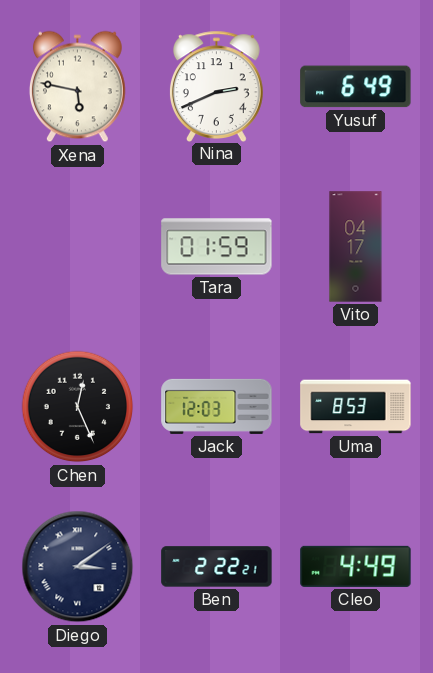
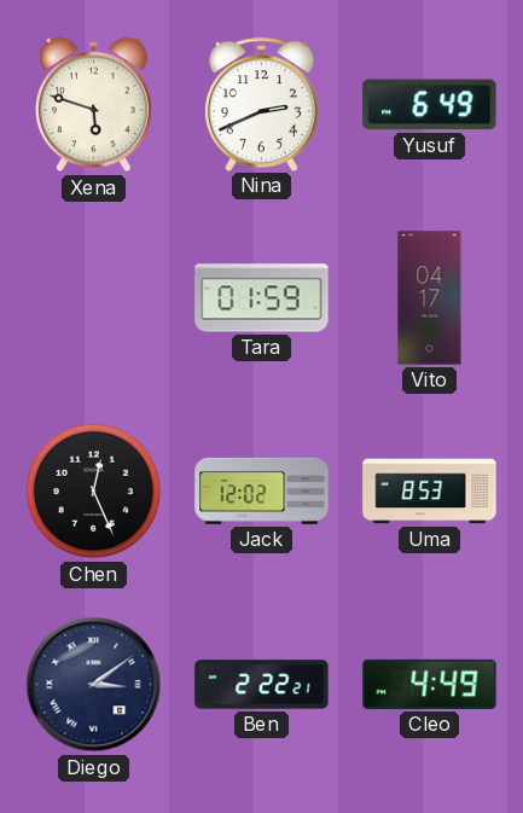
Xena: 5:47 -> 5:48
Jack: 12:03 -> 12:02
